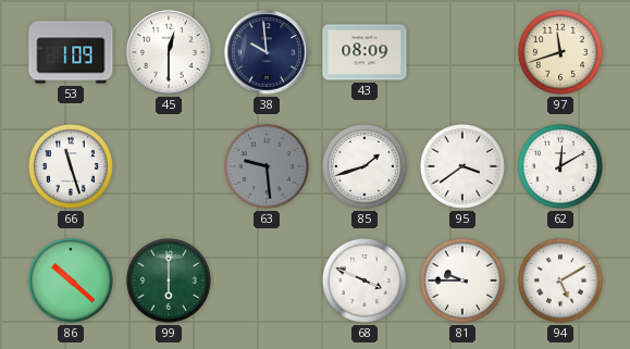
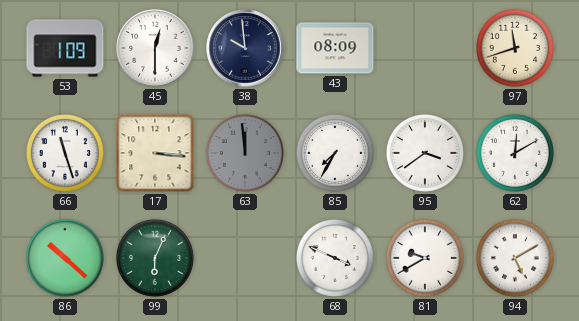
17: none -> 3:16
63: 9:29 -> 11:59
85: 1:42 -> 7:35
99: 6:00 -> 6:04
81: 9:45 -> 9:40
